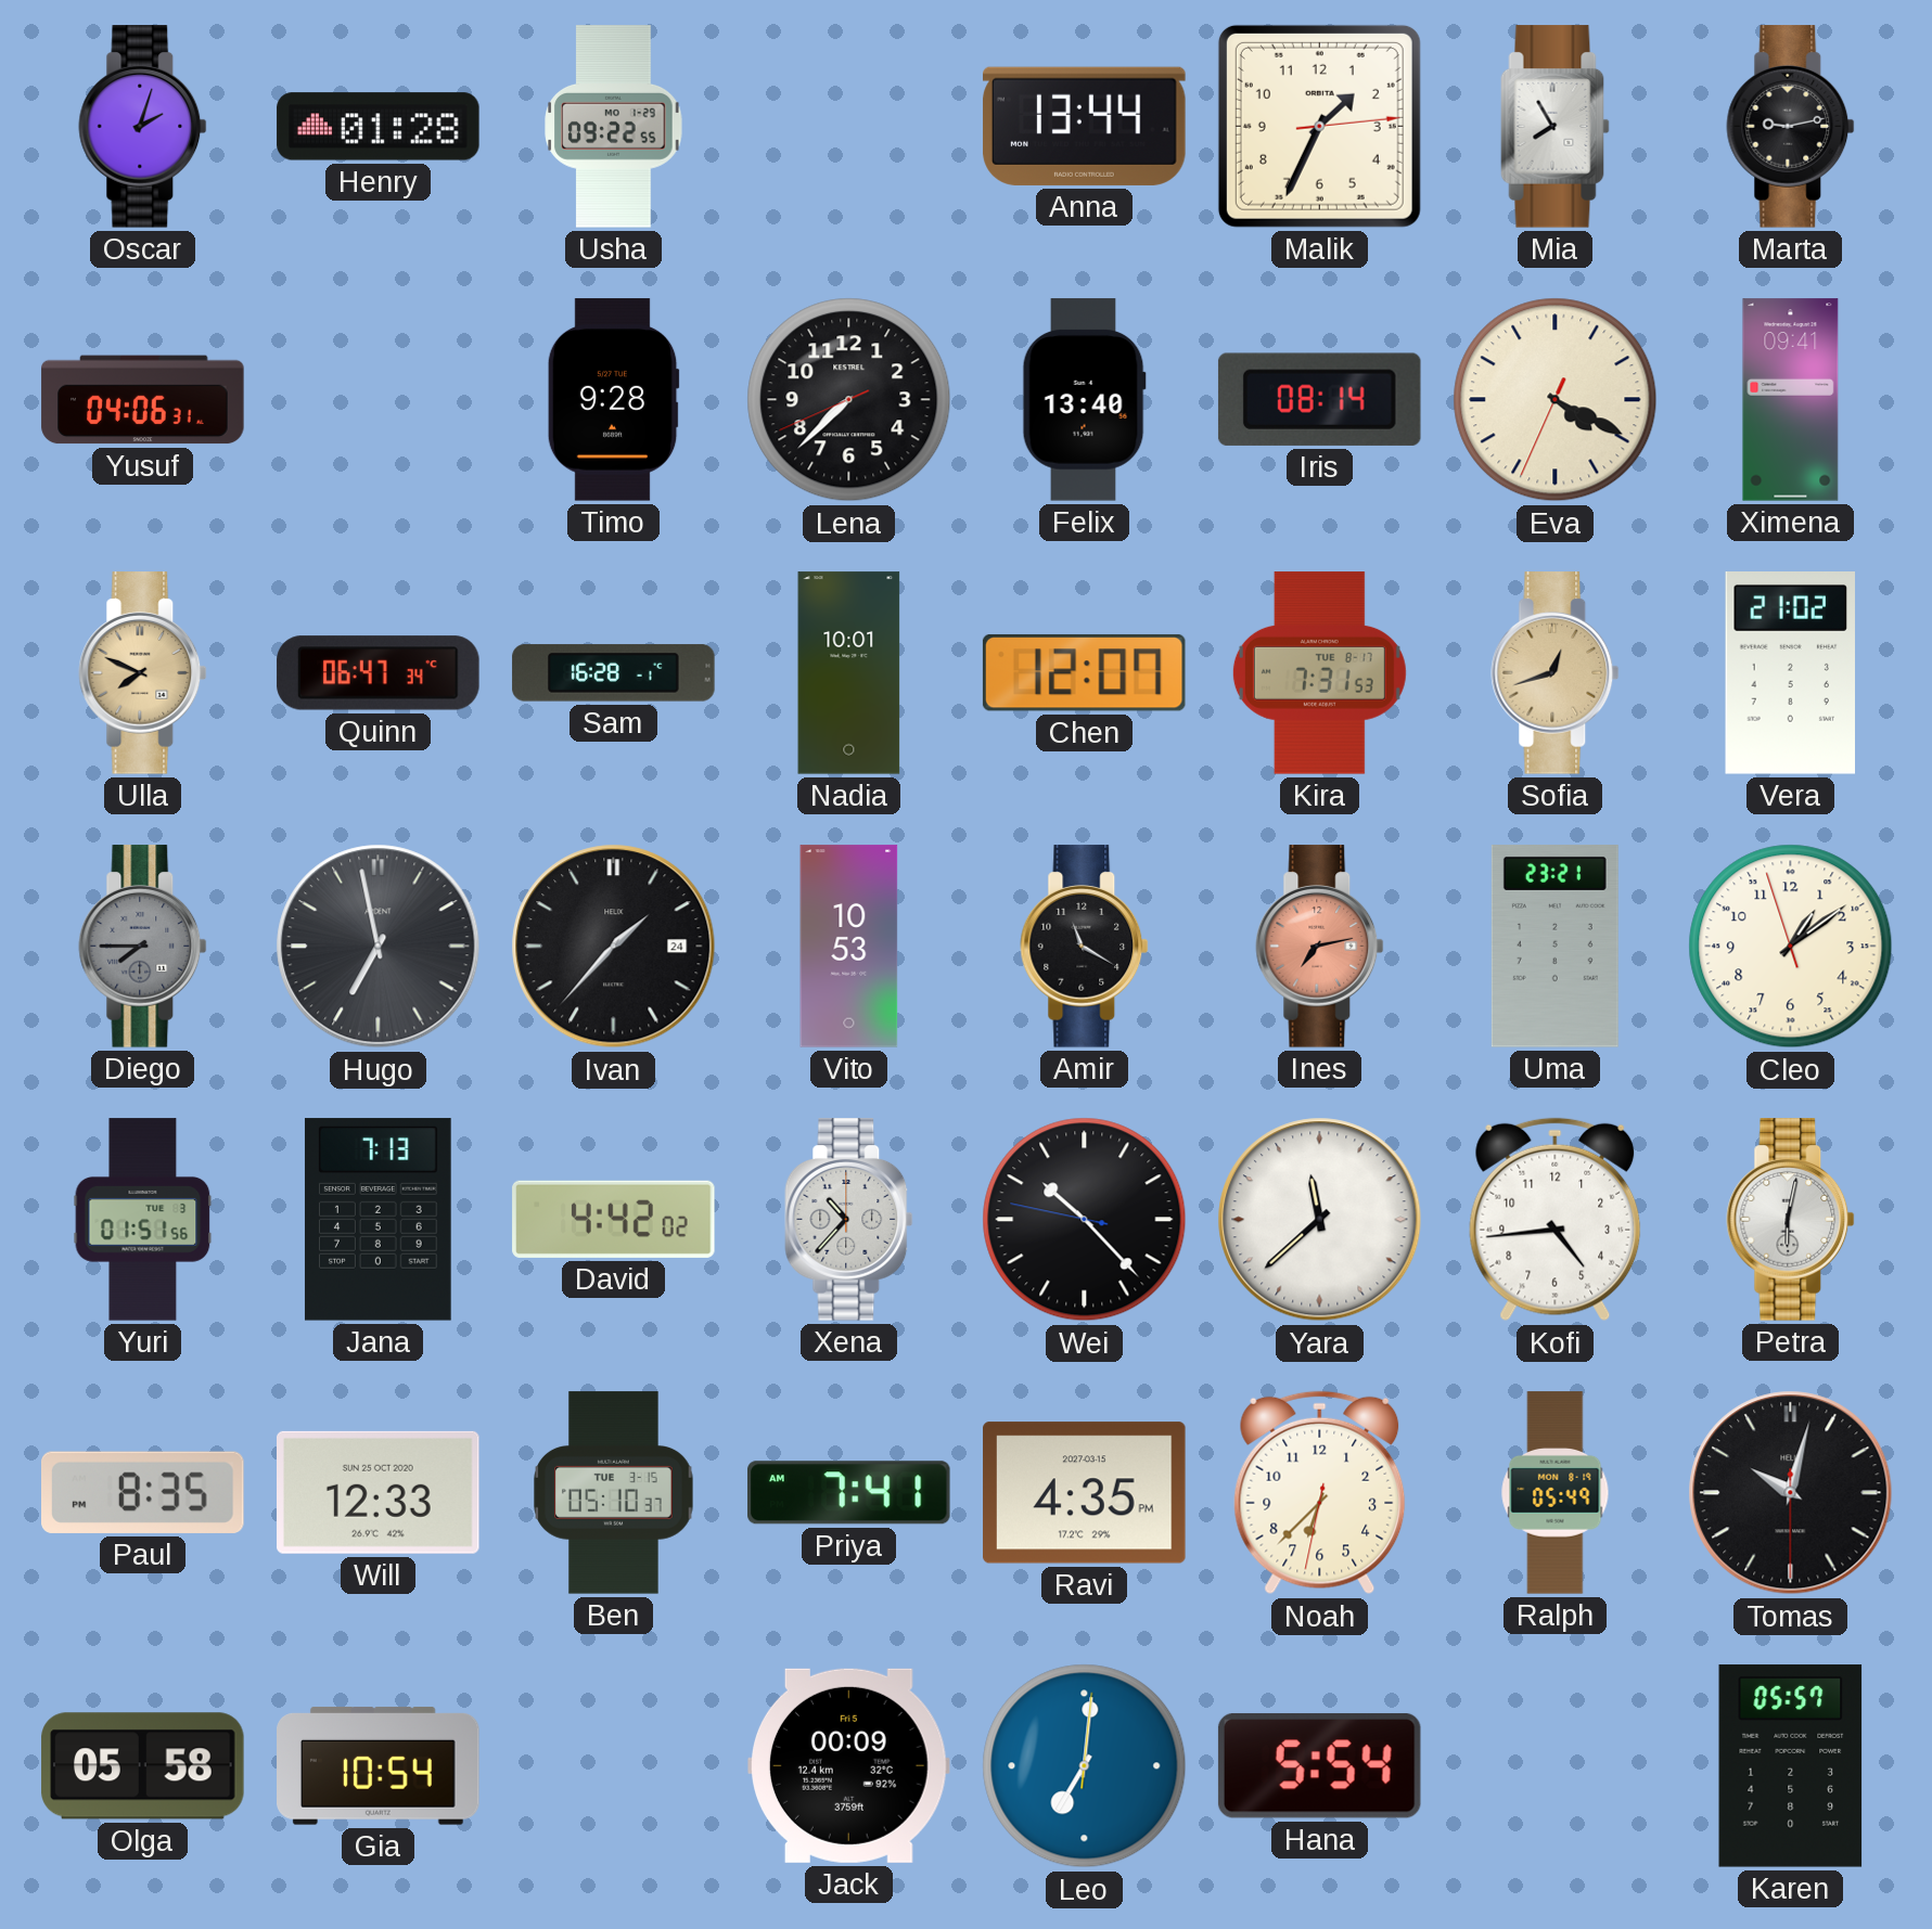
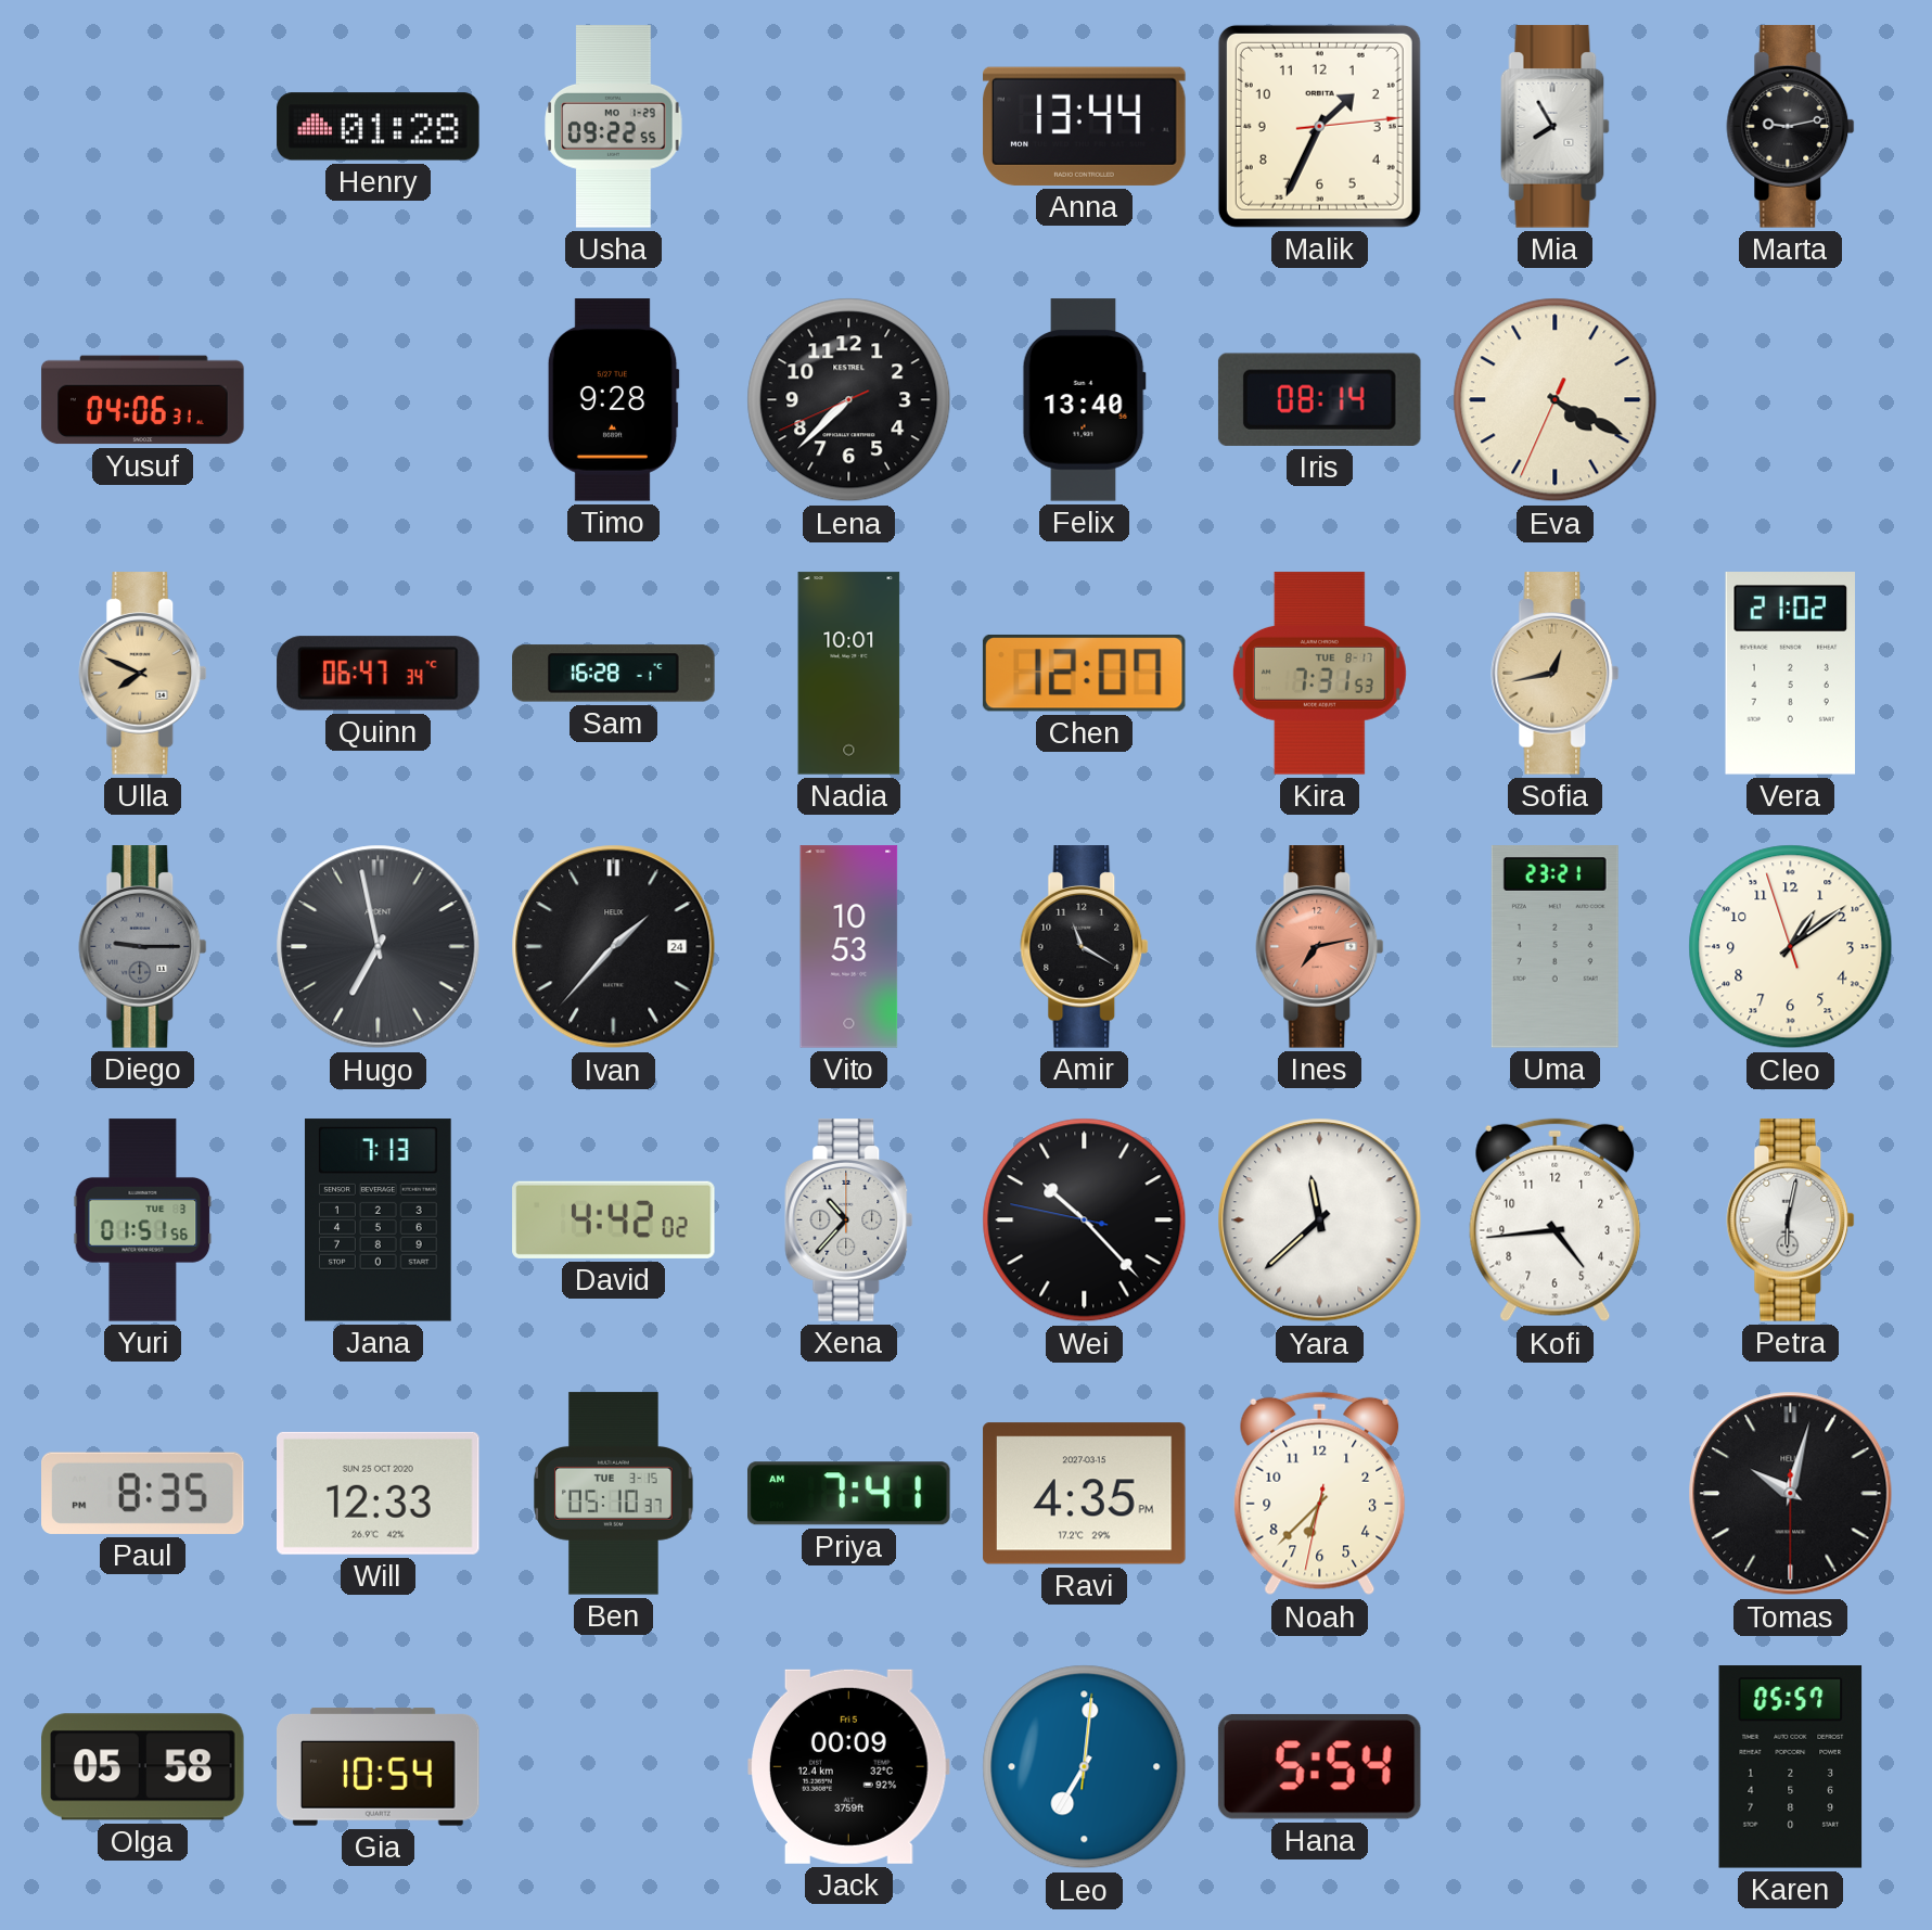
Oscar: 2:03 -> none
Ximena: 09:41 -> none
Sofia: 12:42 -> 12:43
Diego: 7:45 -> 9:15
Ralph: 05:49 -> none
